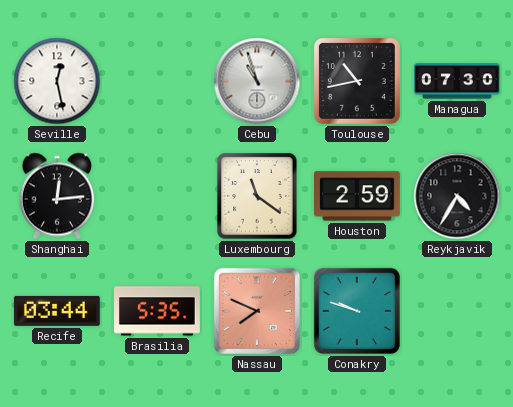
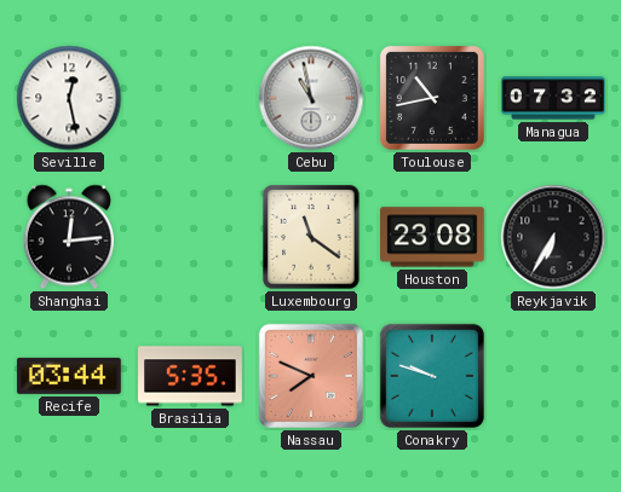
Cebu: 10:57 -> 10:58
Managua: 07:30 -> 07:32
Houston: 2:59 -> 23:08
Reykjavik: 4:35 -> 6:35
